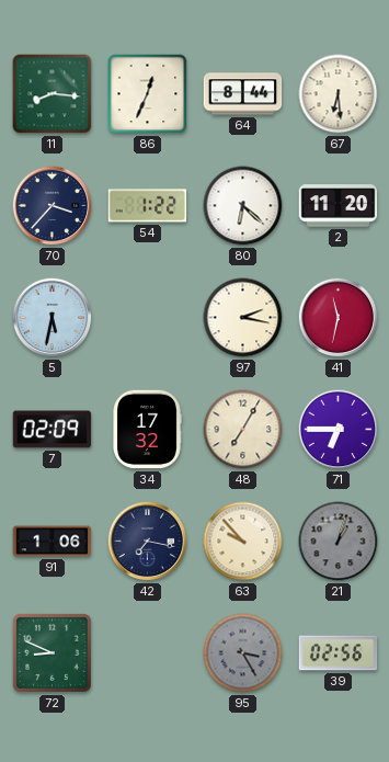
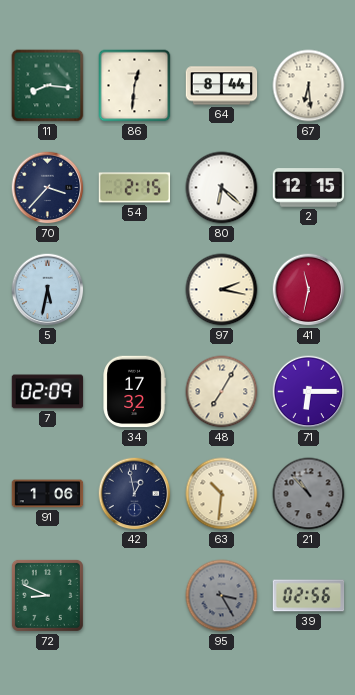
86: 12:34 -> 12:31
54: 1:22 -> 2:15
2: 11:20 -> 12:15
71: 6:45 -> 6:15
42: 7:17 -> 12:58
63: 9:53 -> 10:31
21: 1:03 -> 10:53
